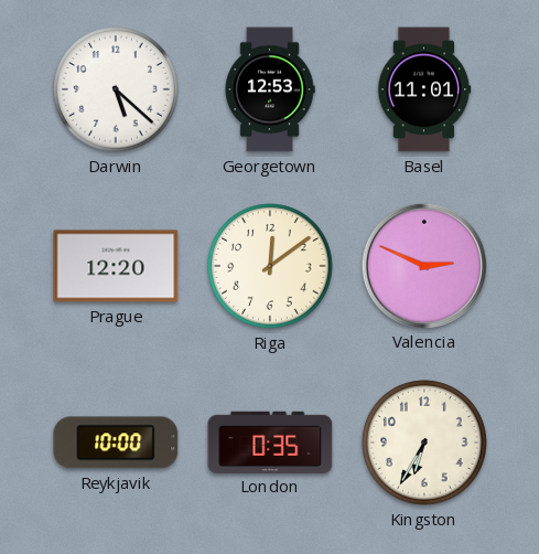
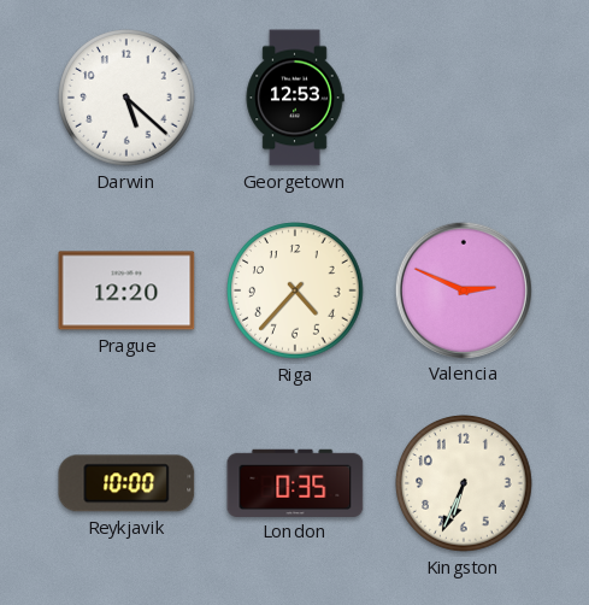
Basel: 11:01 -> none
Riga: 12:09 -> 4:37
Kingston: 6:35 -> 6:34
